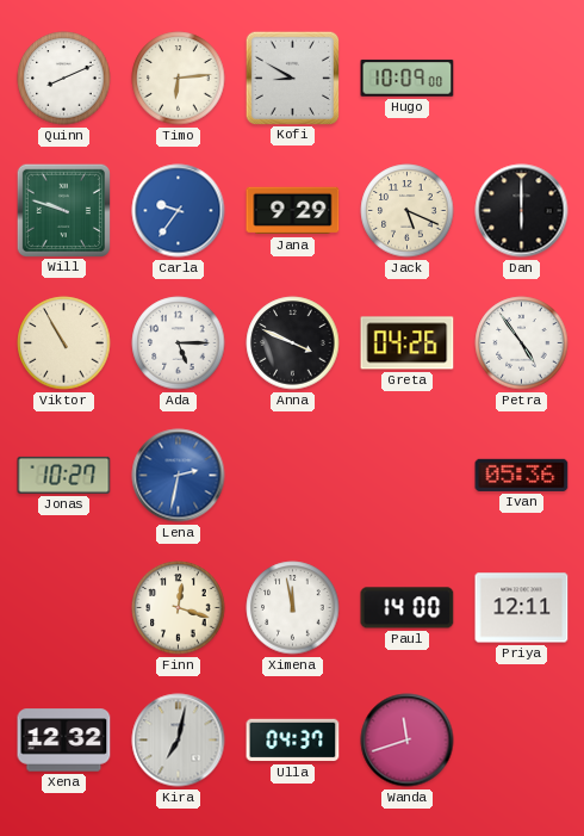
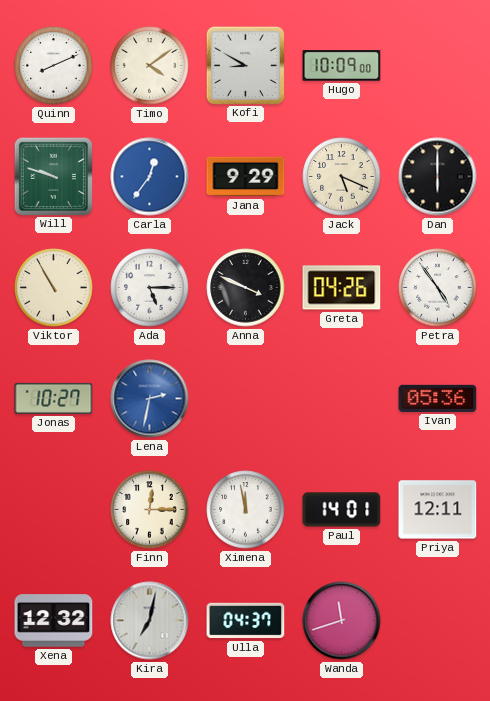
Timo: 6:14 -> 4:09
Carla: 9:36 -> 12:36
Finn: 12:18 -> 12:15
Paul: 14:00 -> 14:01
